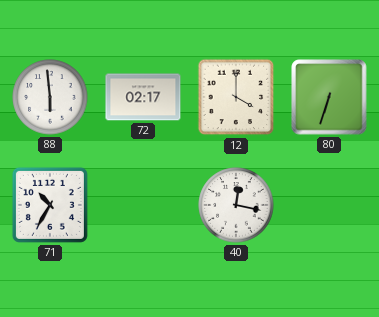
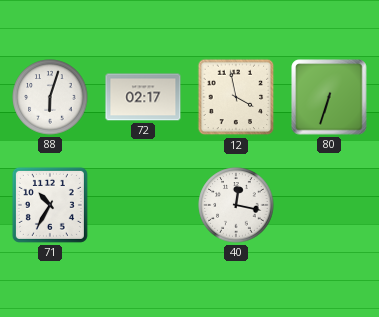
88: 5:59 -> 6:03
12: 4:00 -> 3:58
